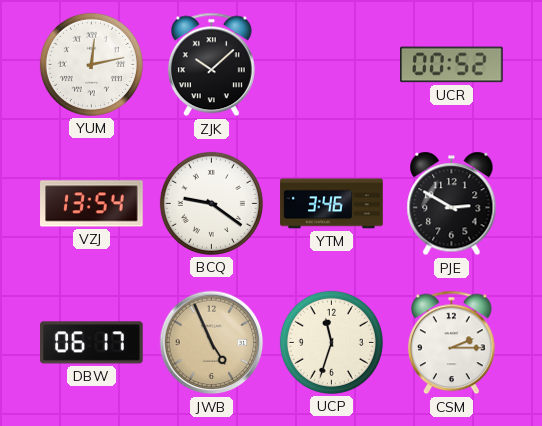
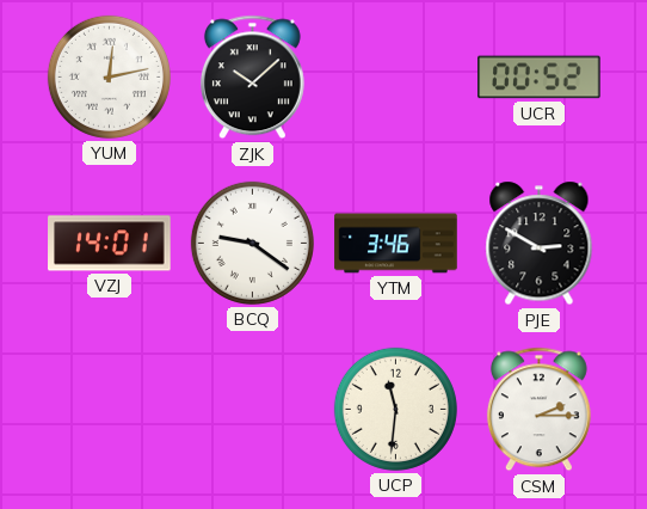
VZJ: 13:54 -> 14:01
DBW: 06:17 -> none
JWB: 4:56 -> none
UCP: 11:33 -> 11:31
